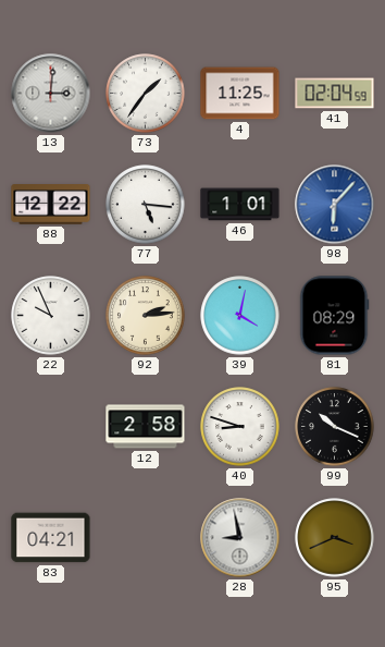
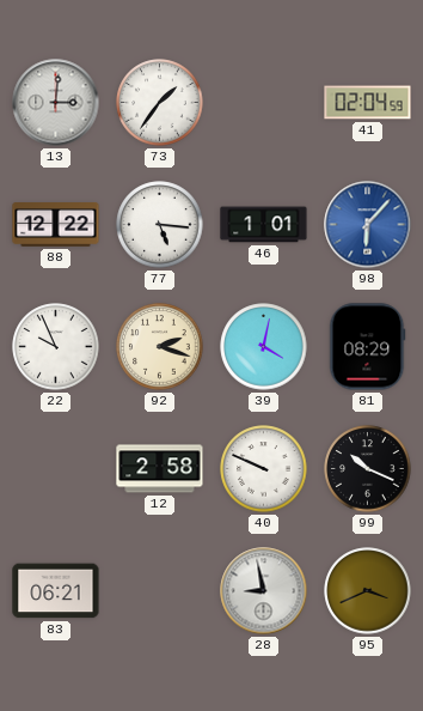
4: 11:25 -> none
92: 2:14 -> 2:18
40: 8:48 -> 9:49
83: 04:21 -> 06:21
